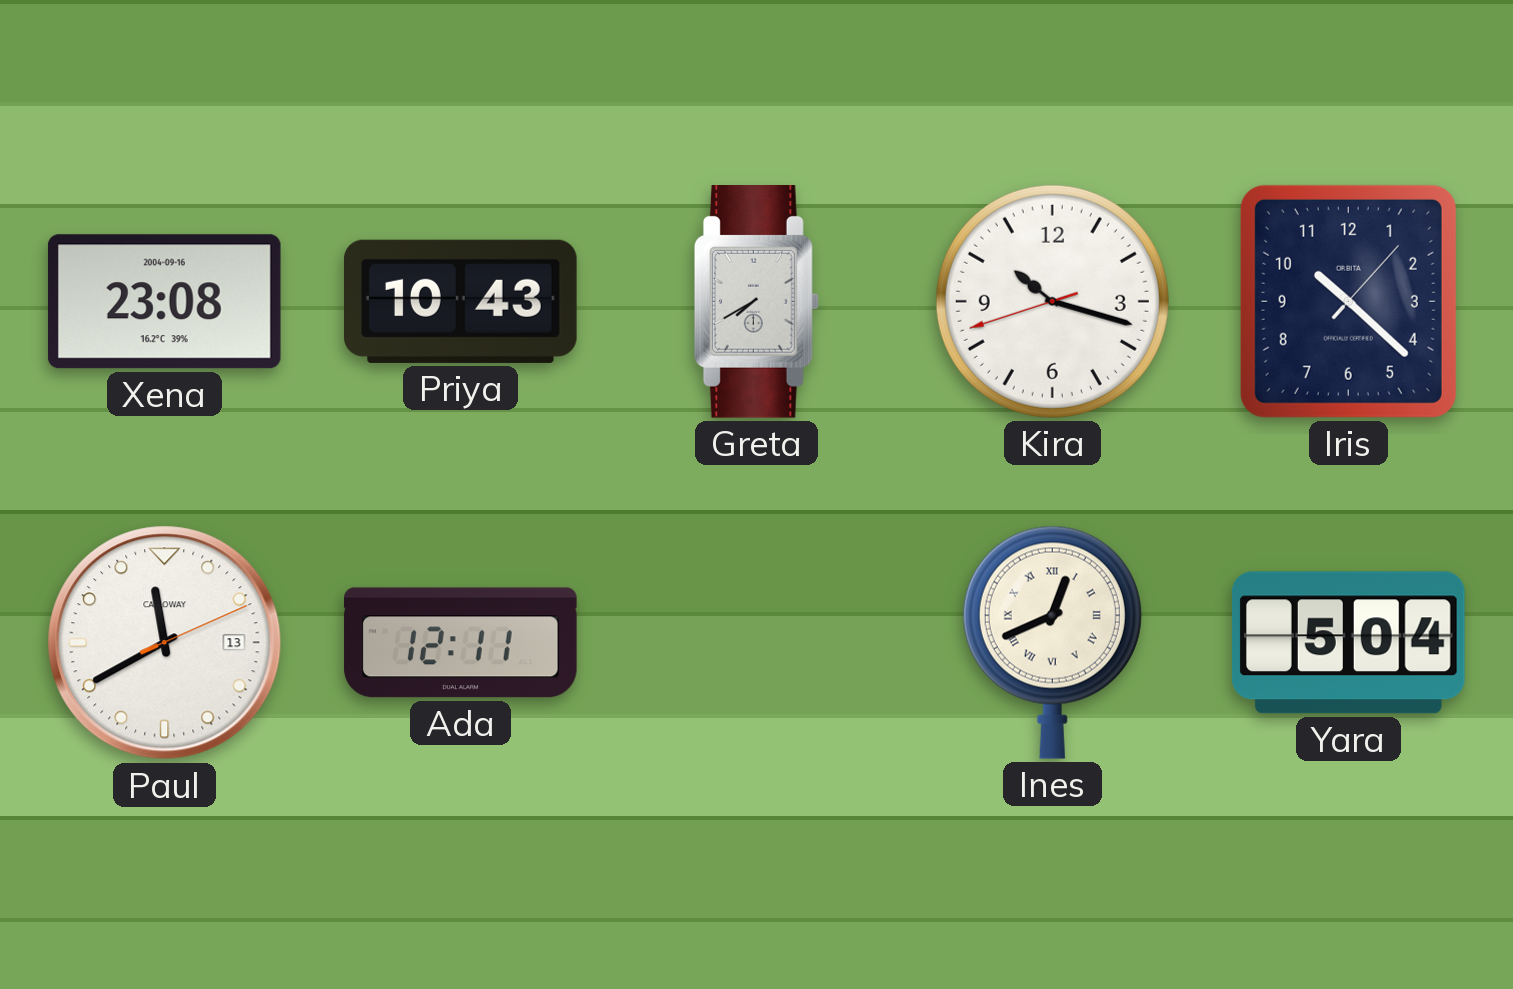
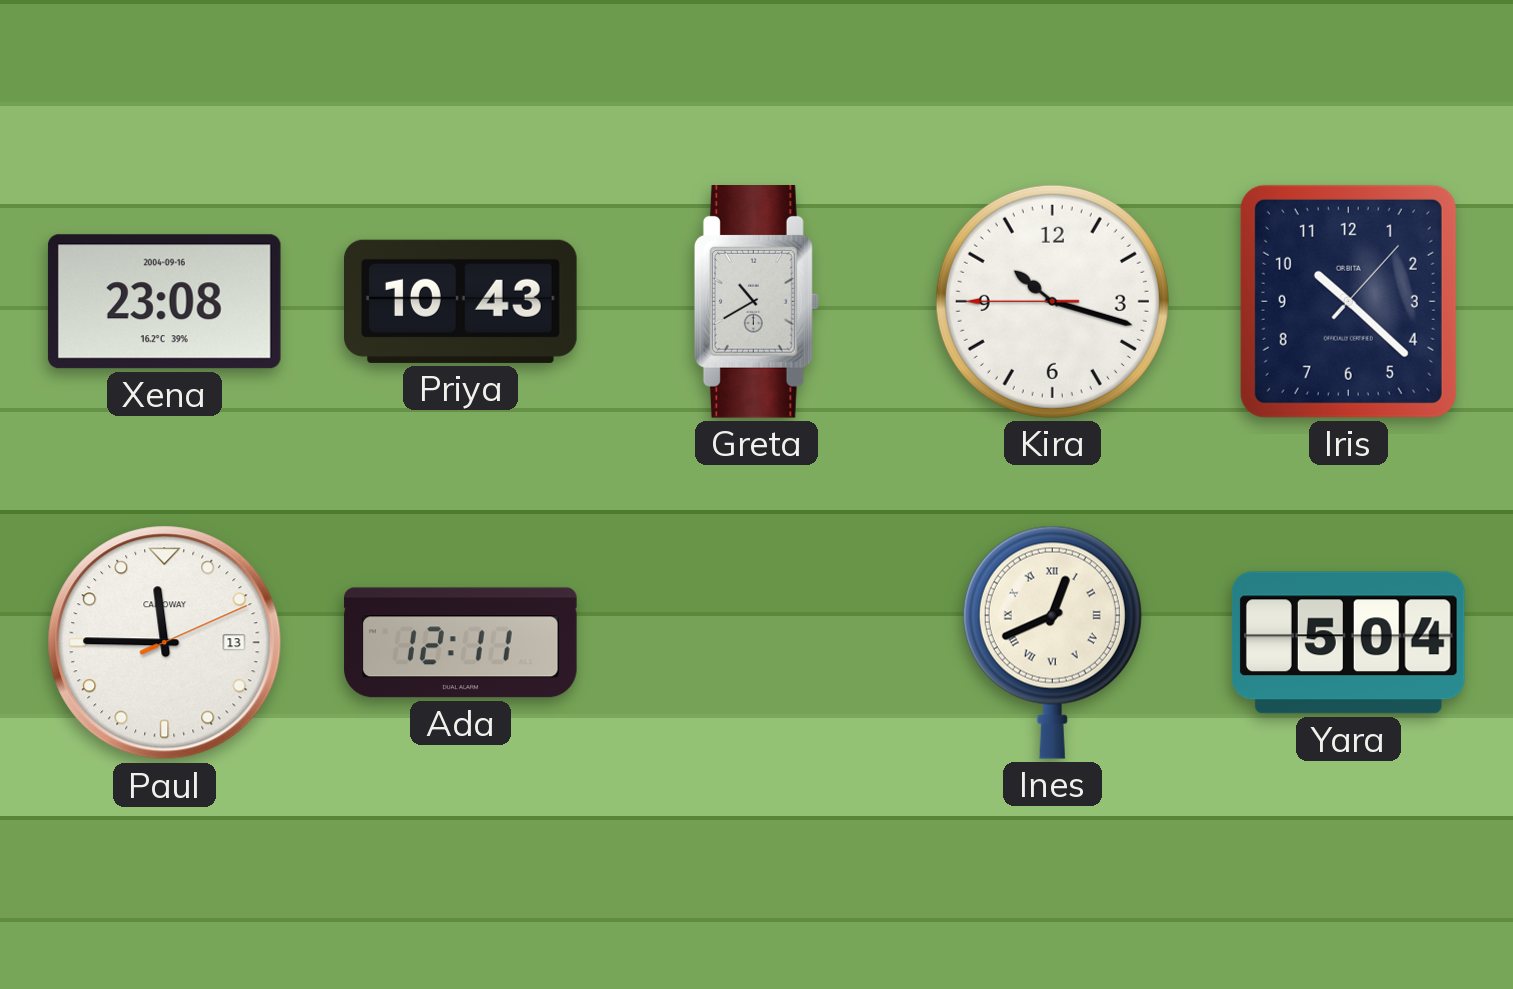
Greta: 7:40 -> 10:40
Kira: 10:17:42 -> 10:17:45
Paul: 11:40 -> 11:45
